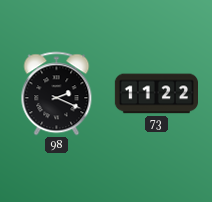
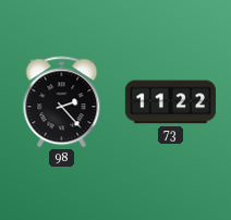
98: 2:19 -> 2:23
